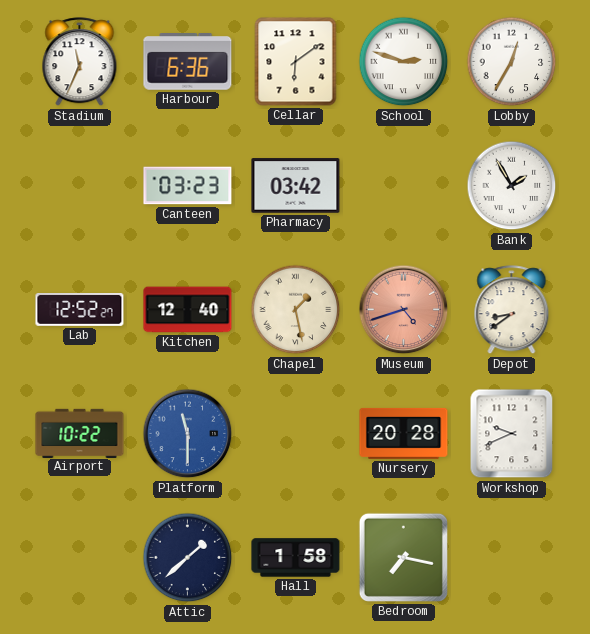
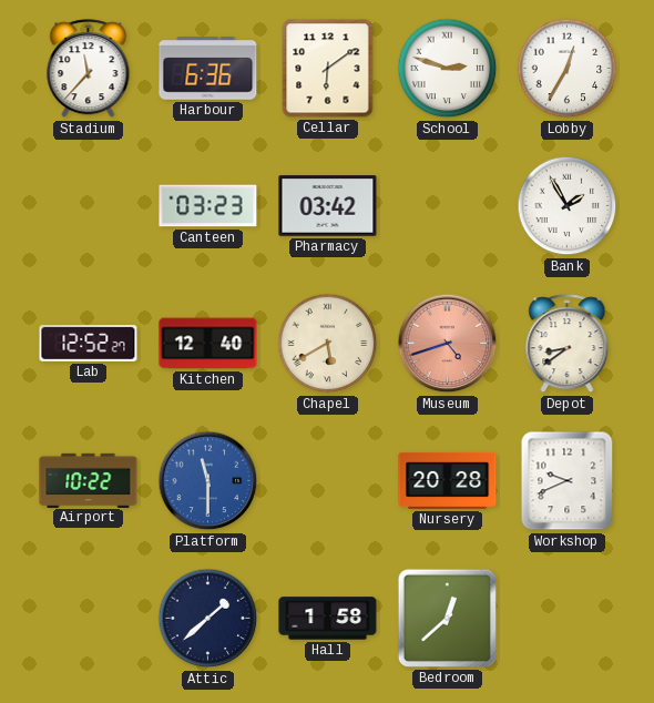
Stadium: 11:34 -> 11:37
Chapel: 1:28 -> 5:40
Bedroom: 7:17 -> 12:38
